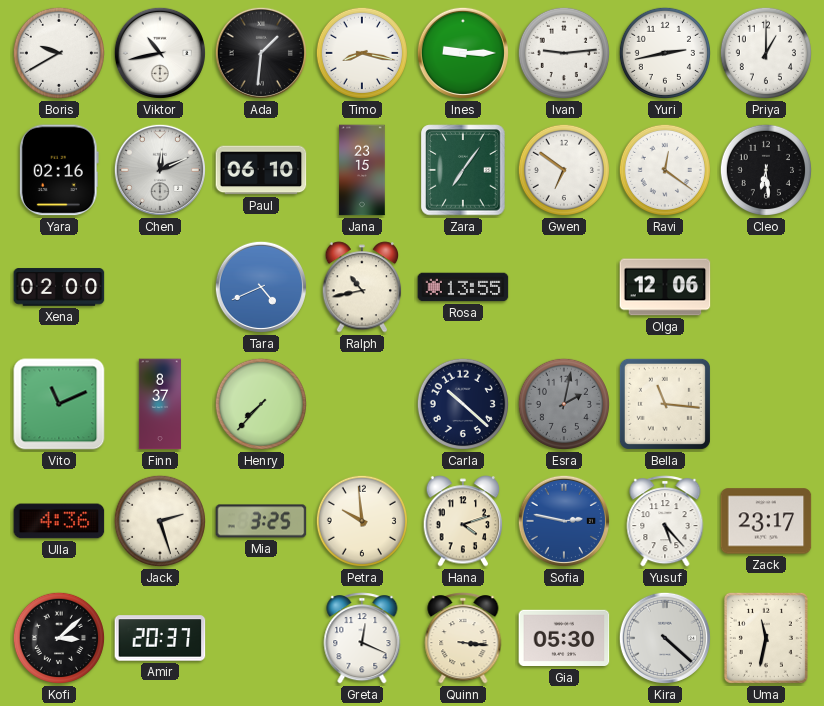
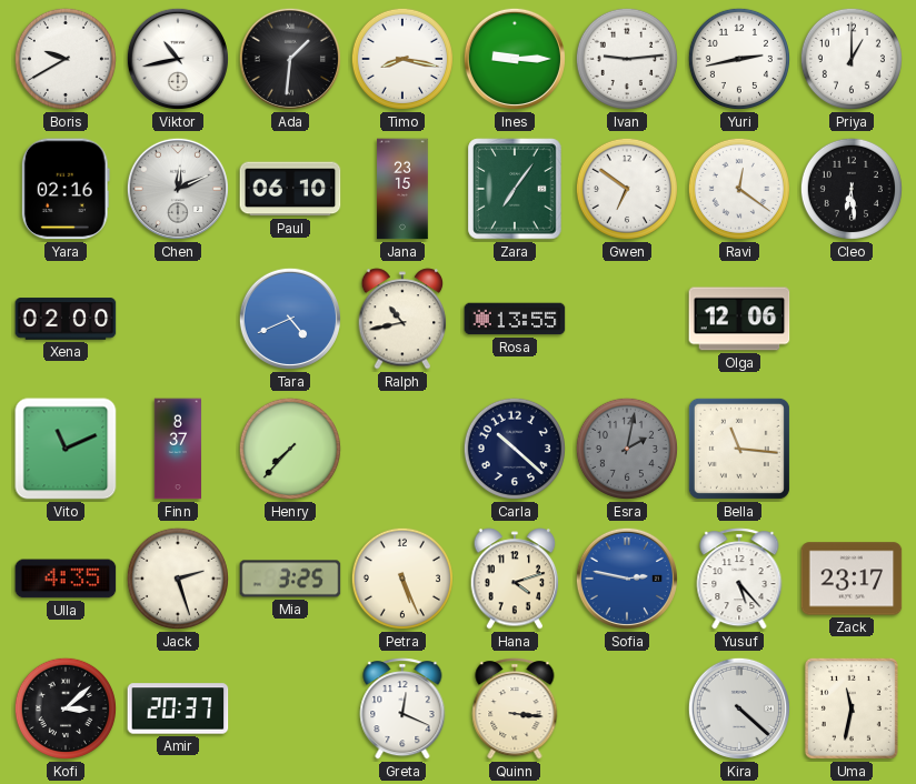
Ulla: 4:36 -> 4:35
Petra: 9:59 -> 5:26
Gia: 05:30 -> none
